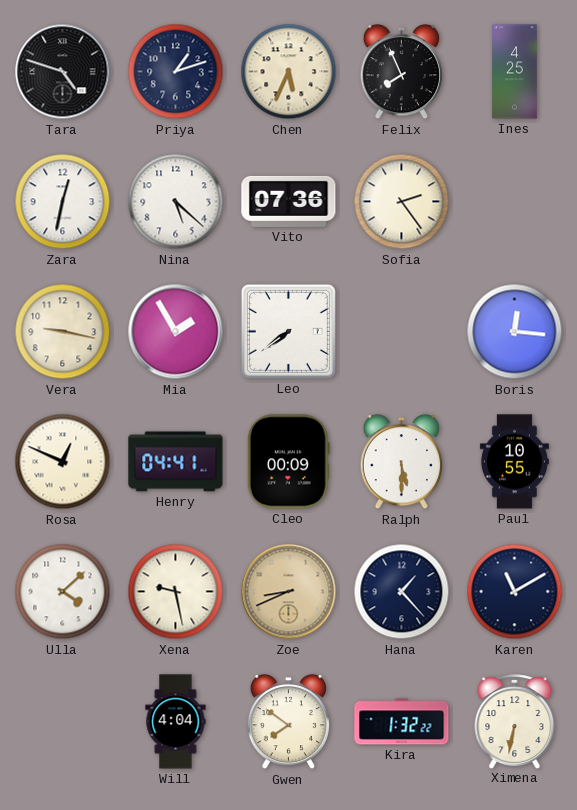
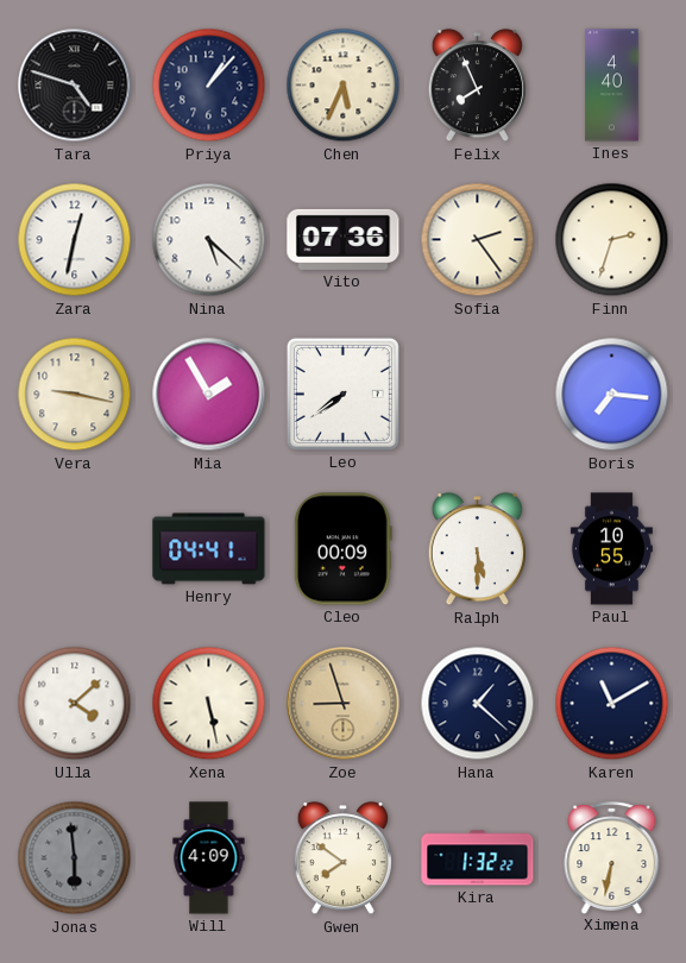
Priya: 1:12 -> 1:07
Ines: 4:25 -> 4:40
Finn: none -> 2:33
Boris: 12:16 -> 7:16
Rosa: 12:49 -> none
Xena: 9:28 -> 5:28
Zoe: 8:41 -> 8:57
Hana: 1:23 -> 1:22
Jonas: none -> 5:59
Will: 4:04 -> 4:09
